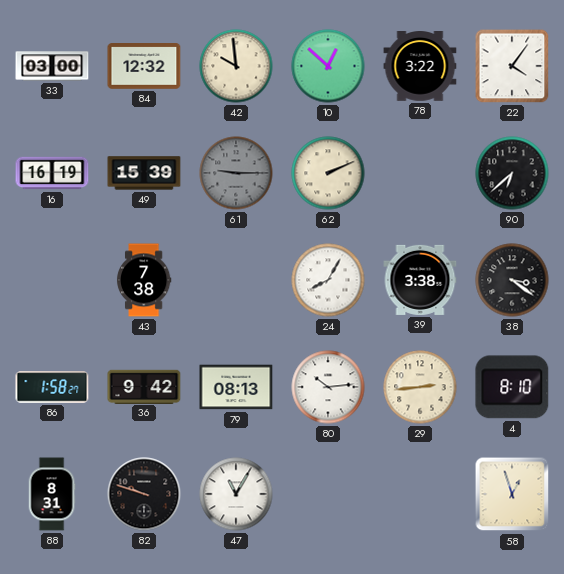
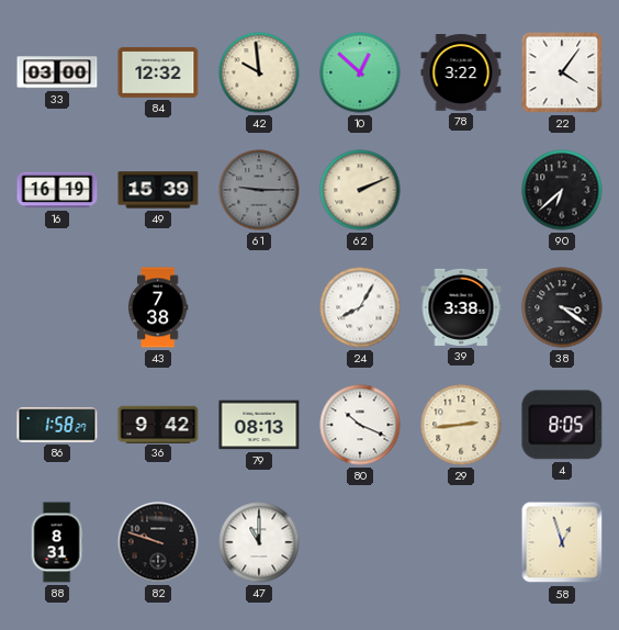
80: 10:14 -> 10:19
4: 8:10 -> 8:05
47: 11:05 -> 11:00
